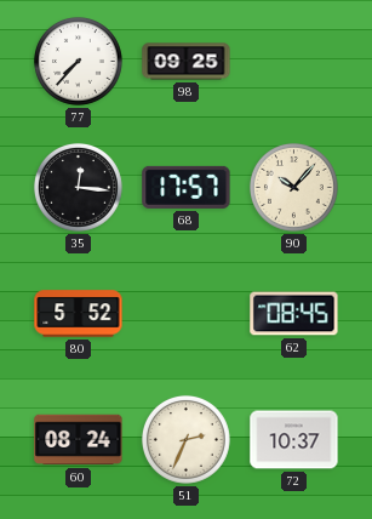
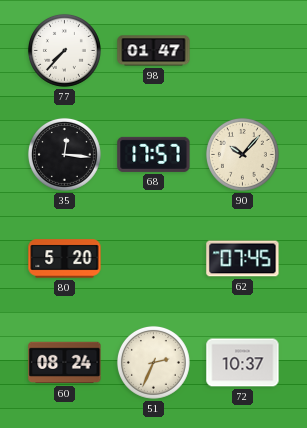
98: 09:25 -> 01:47
80: 5:52 -> 5:20
62: 08:45 -> 07:45
